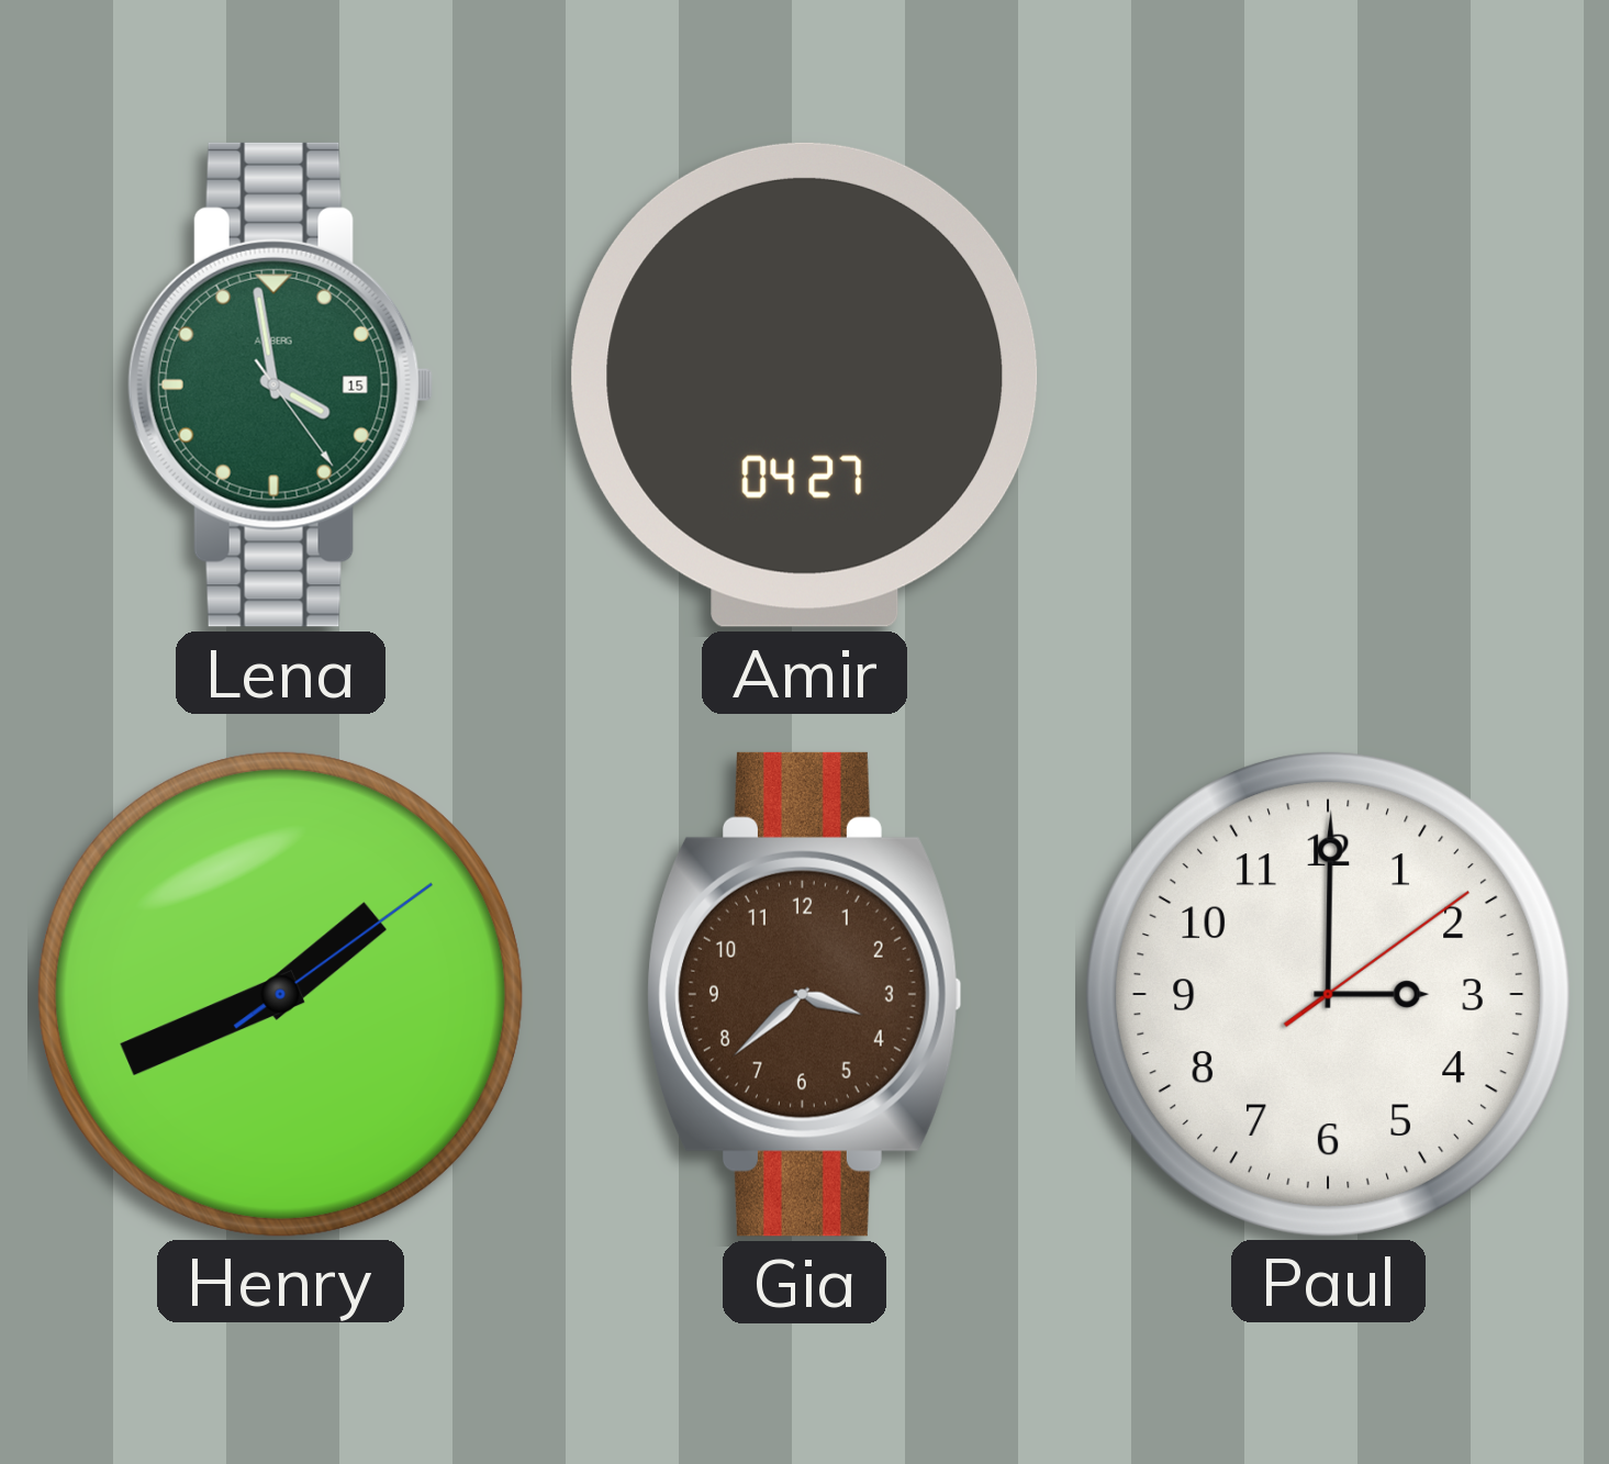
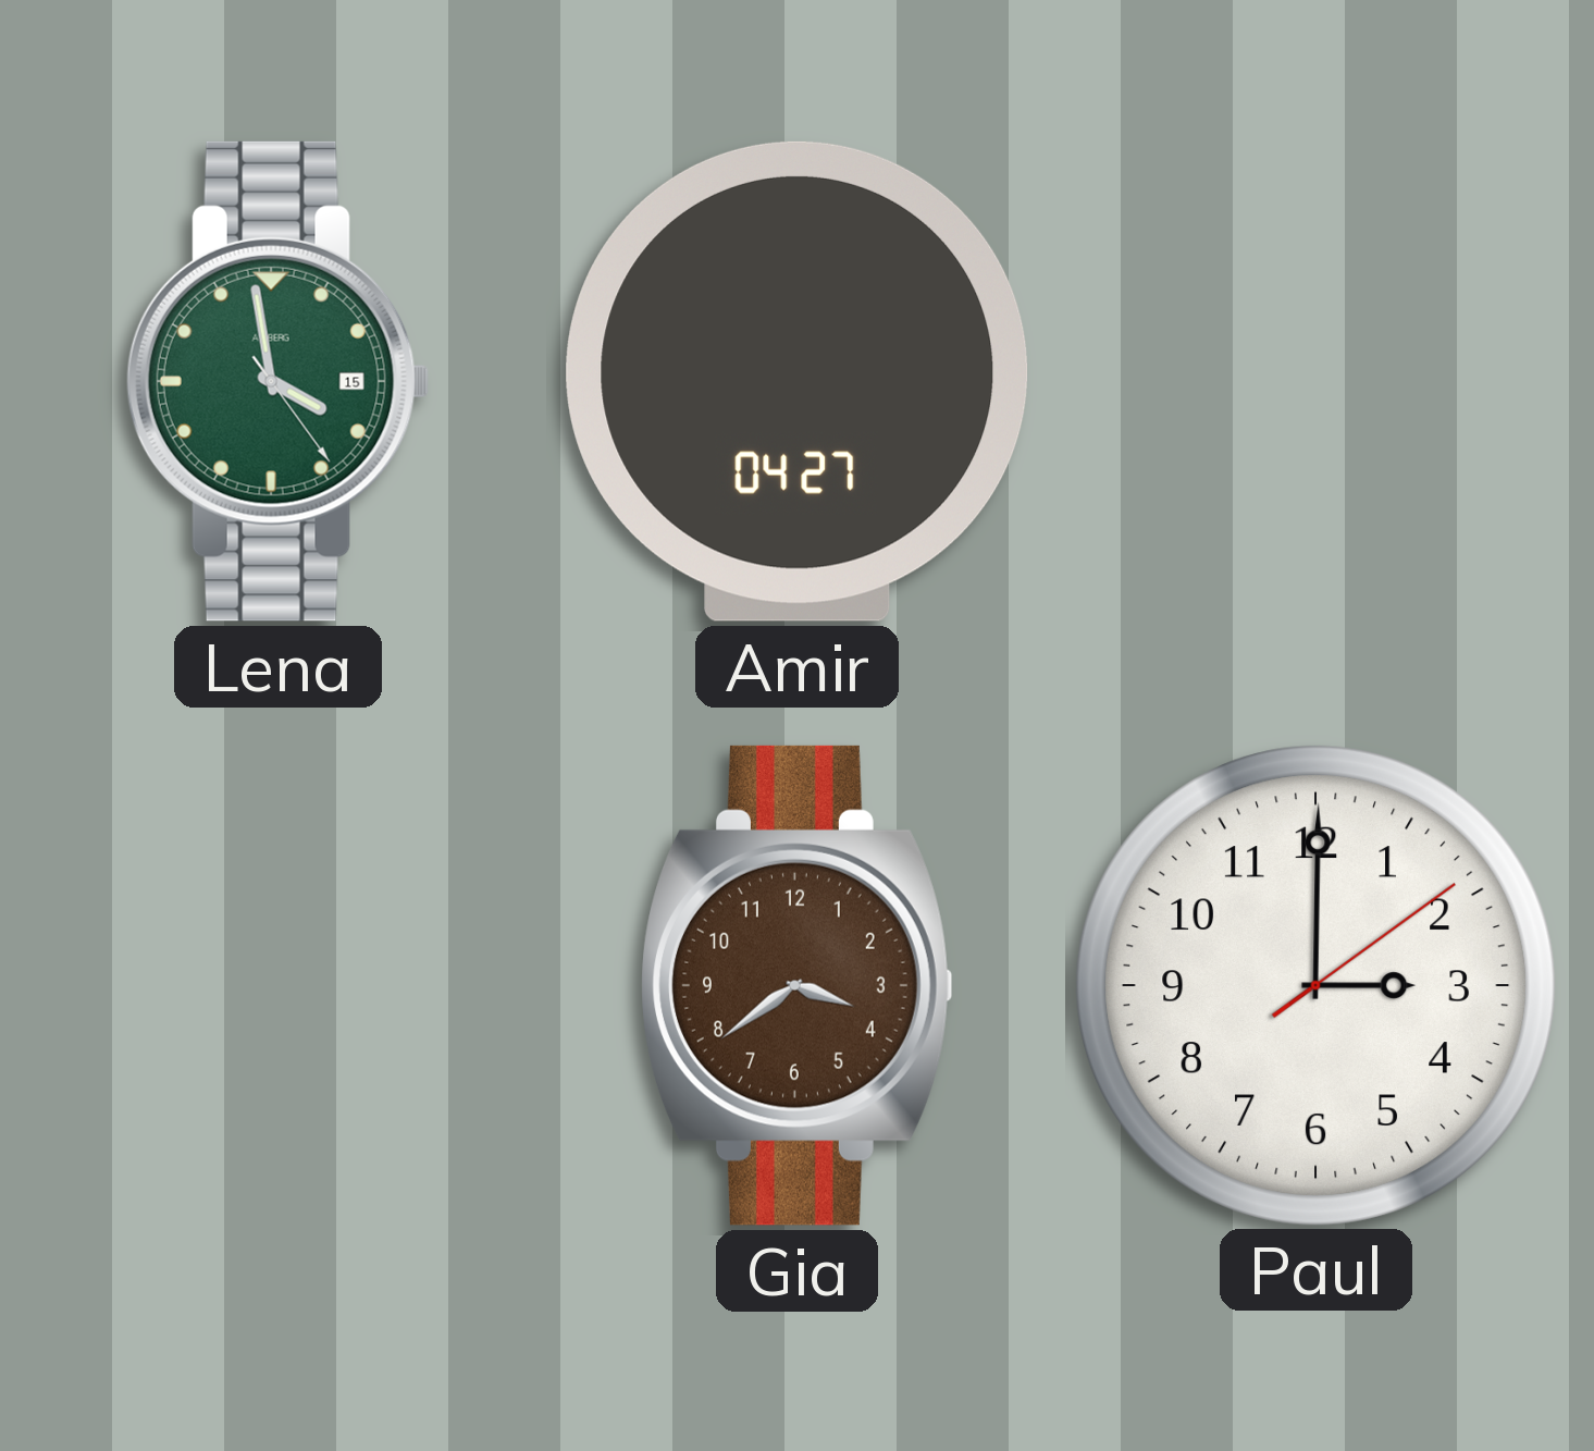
Henry: 1:41 -> none
Gia: 3:38 -> 3:39
